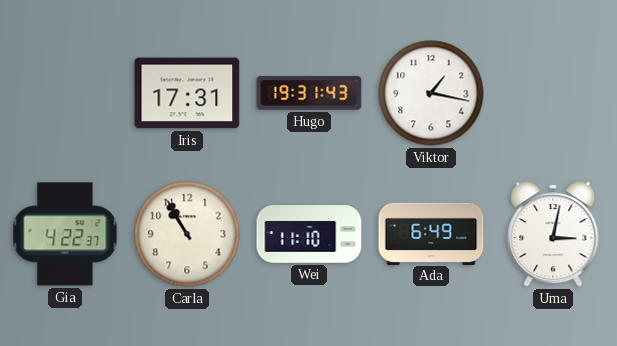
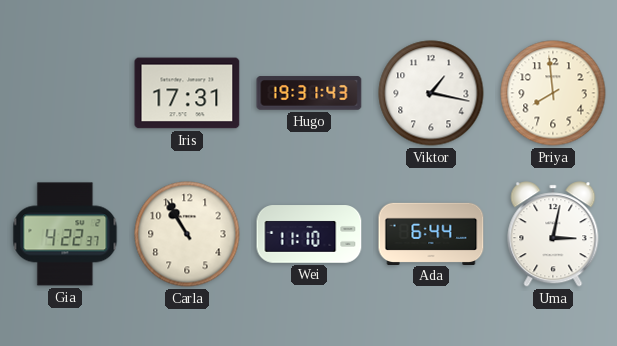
Priya: none -> 7:59
Ada: 6:49 -> 6:44
